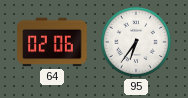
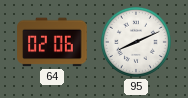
95: 6:36 -> 8:11
